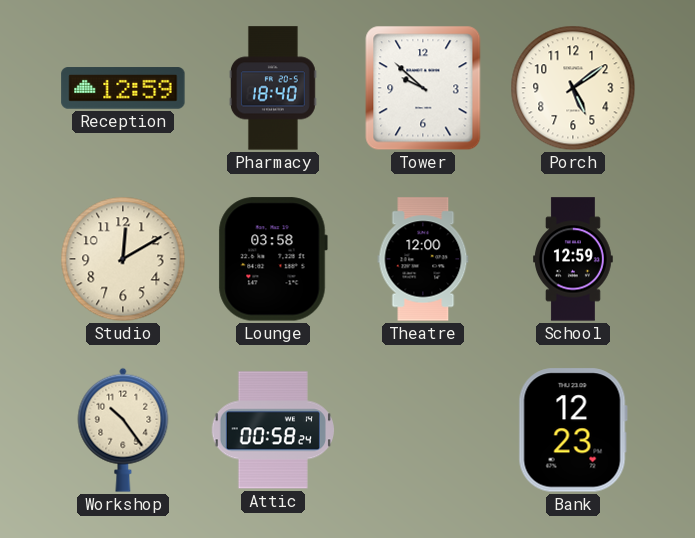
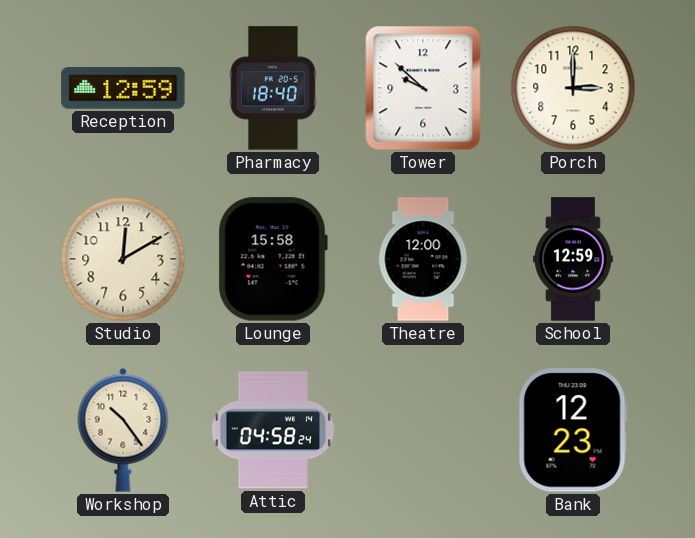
Porch: 5:09 -> 3:00
Lounge: 03:58 -> 15:58
Attic: 00:58 -> 04:58
